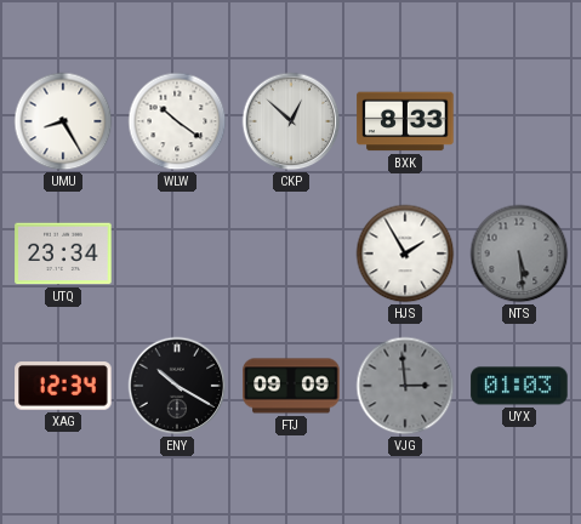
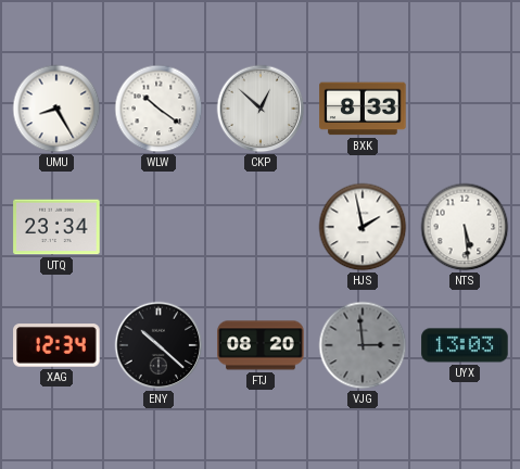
HJS: 1:55 -> 1:58
NTS dial: grey -> white
ENY: 10:20 -> 10:22
FTJ: 09:09 -> 08:20
UYX: 01:03 -> 13:03
